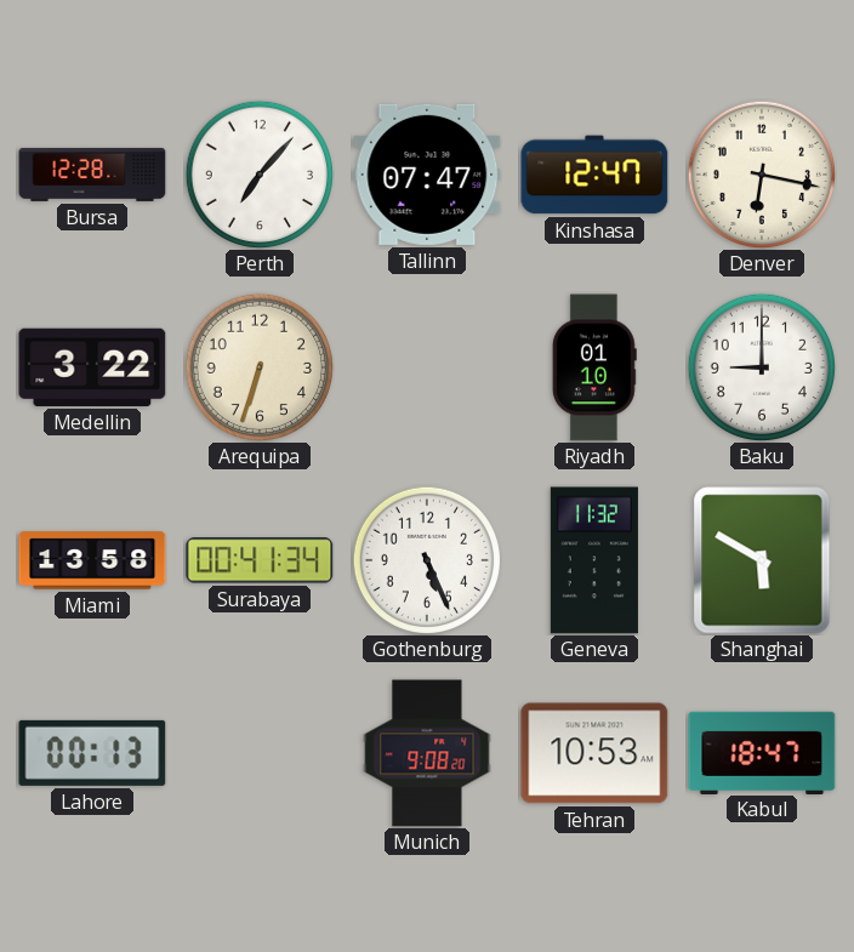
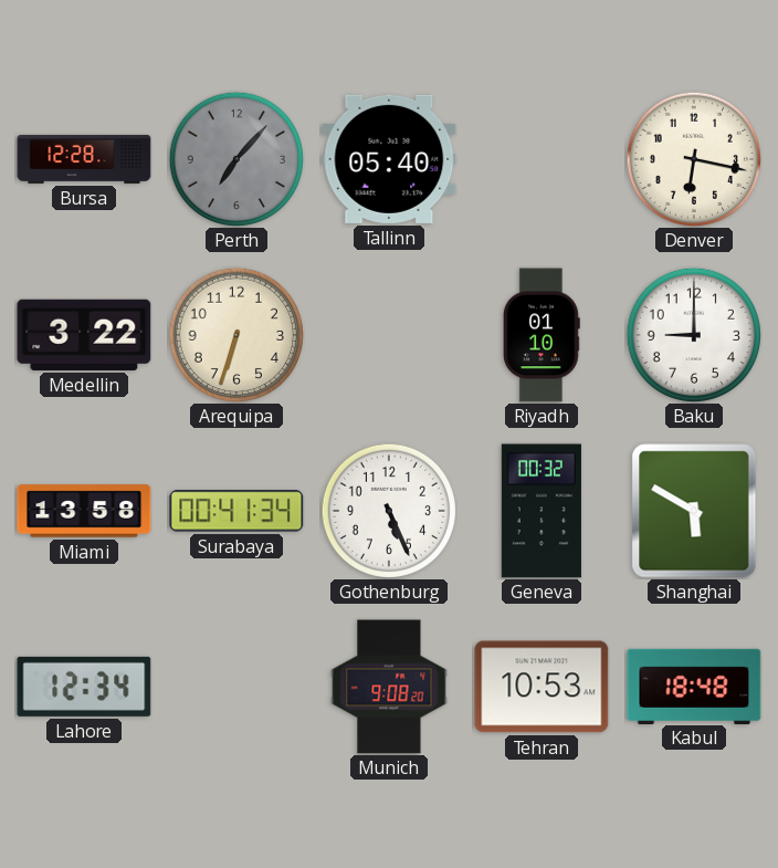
Perth dial: white -> grey
Tallinn: 07:47 -> 05:40
Kinshasa: 12:47 -> none
Geneva: 11:32 -> 00:32
Lahore: 00:13 -> 12:34
Kabul: 18:47 -> 18:48
